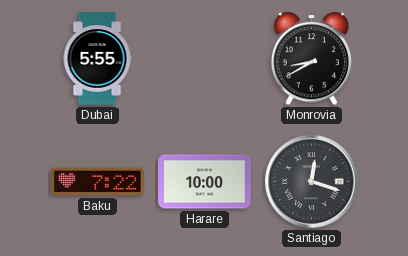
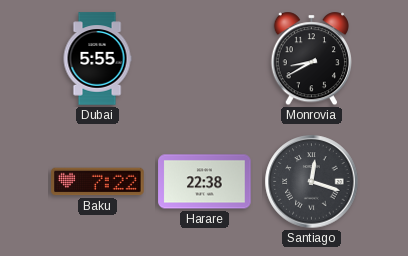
Harare: 10:00 -> 22:38
